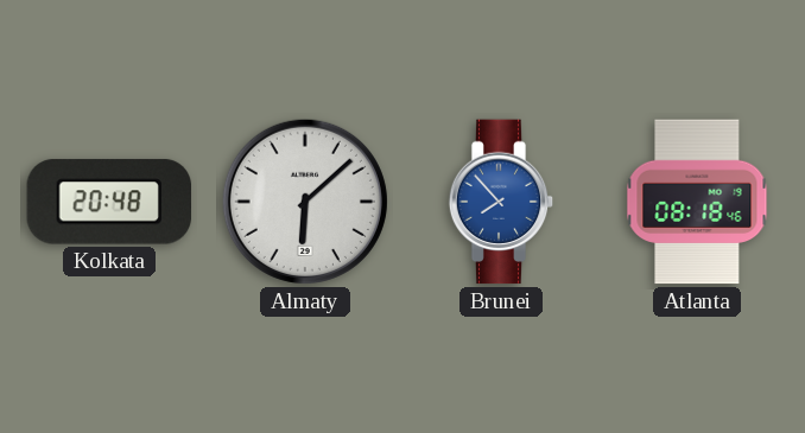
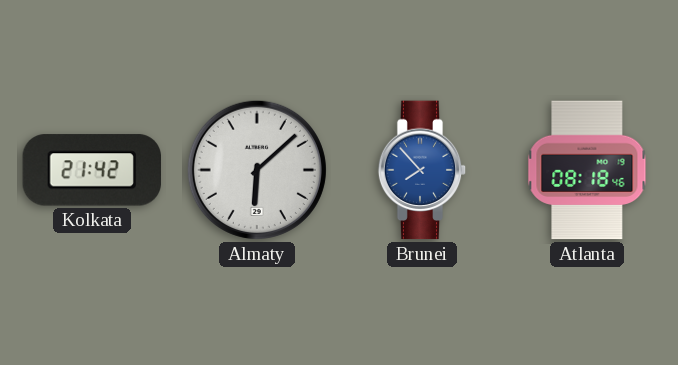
Kolkata: 20:48 -> 21:42
